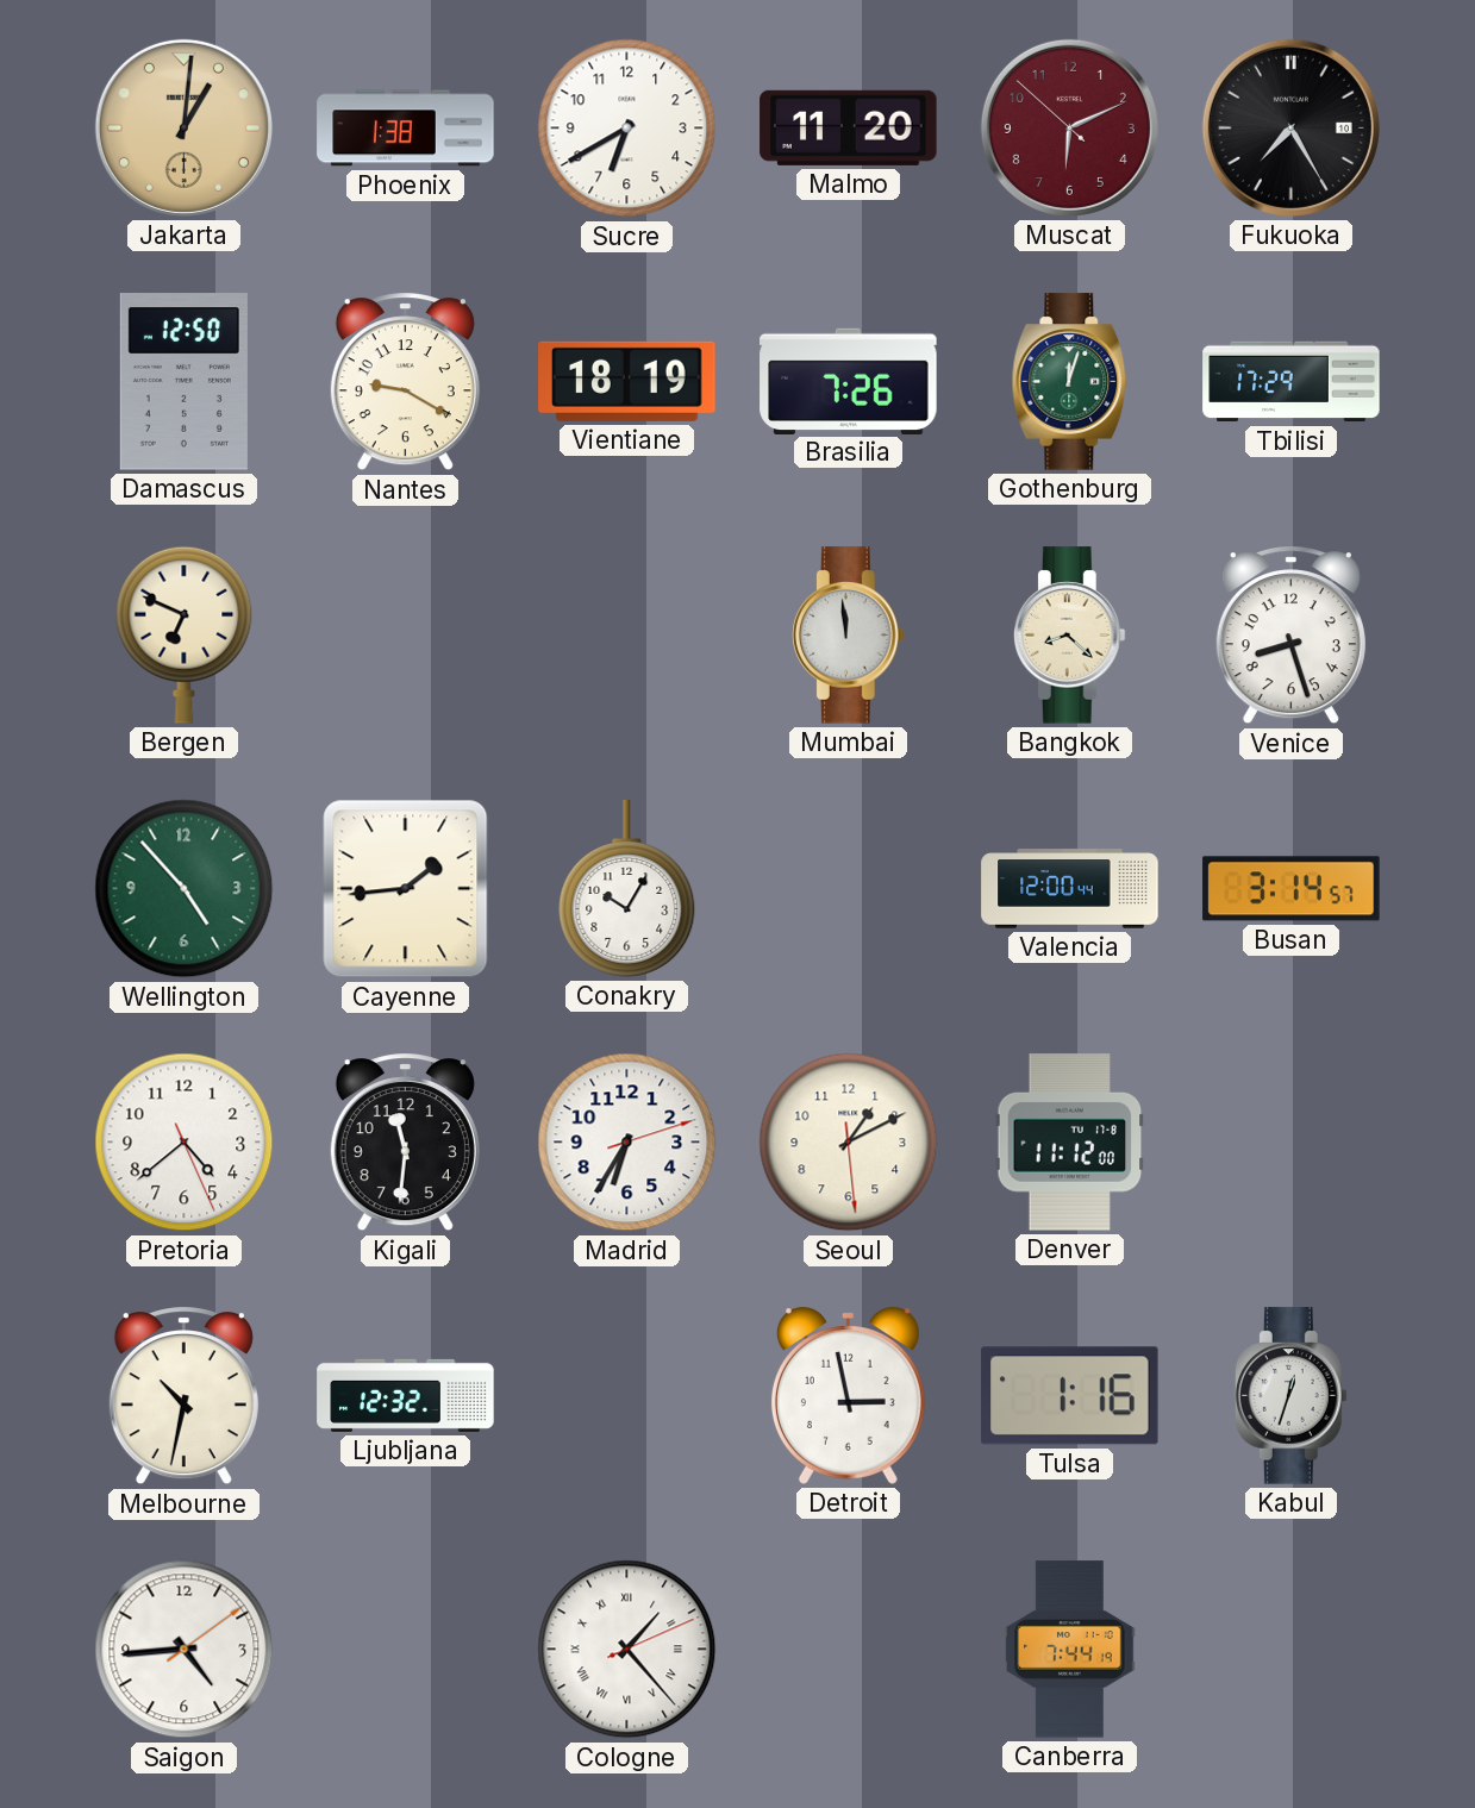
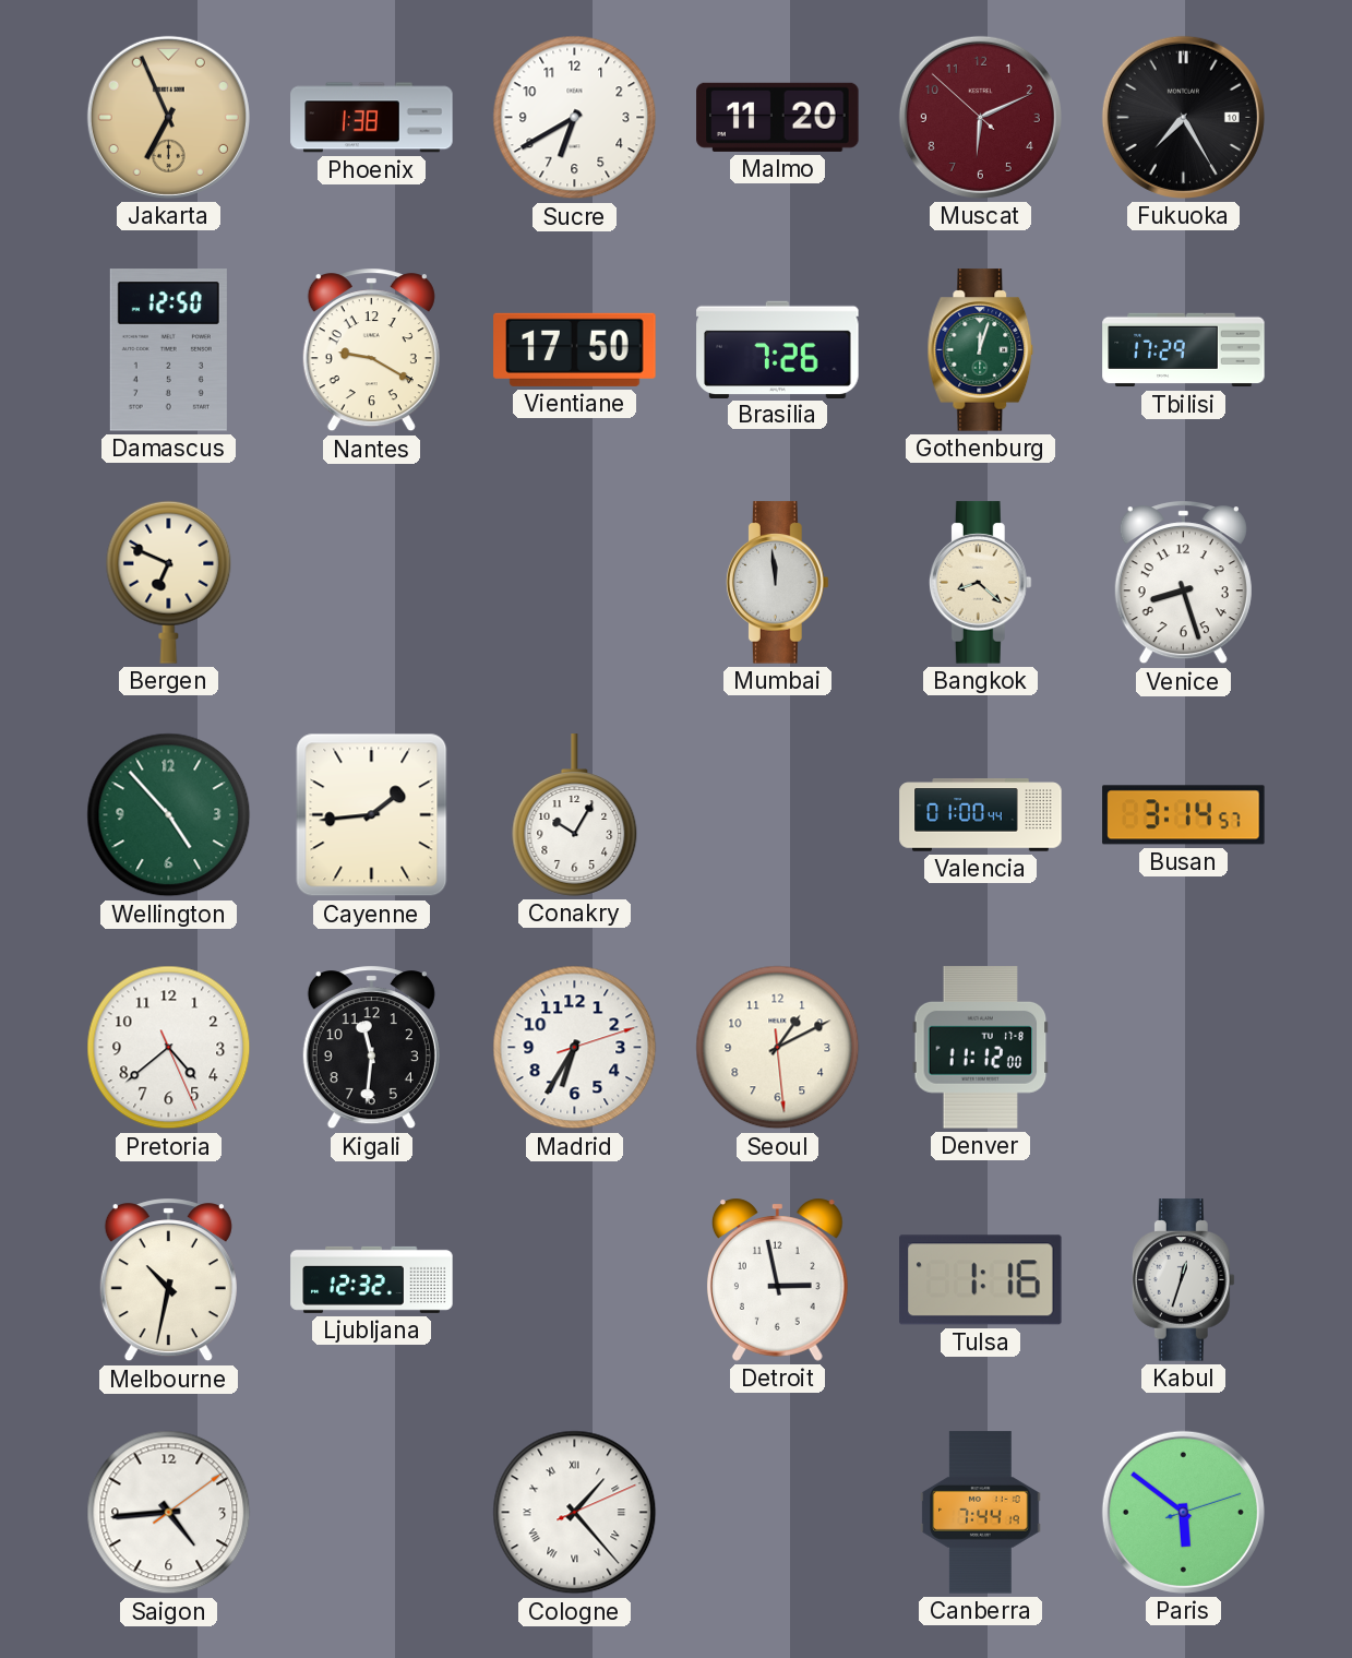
Jakarta: 1:01 -> 6:56
Vientiane: 18:19 -> 17:50
Valencia: 12:00 -> 01:00
Paris: none -> 5:51
